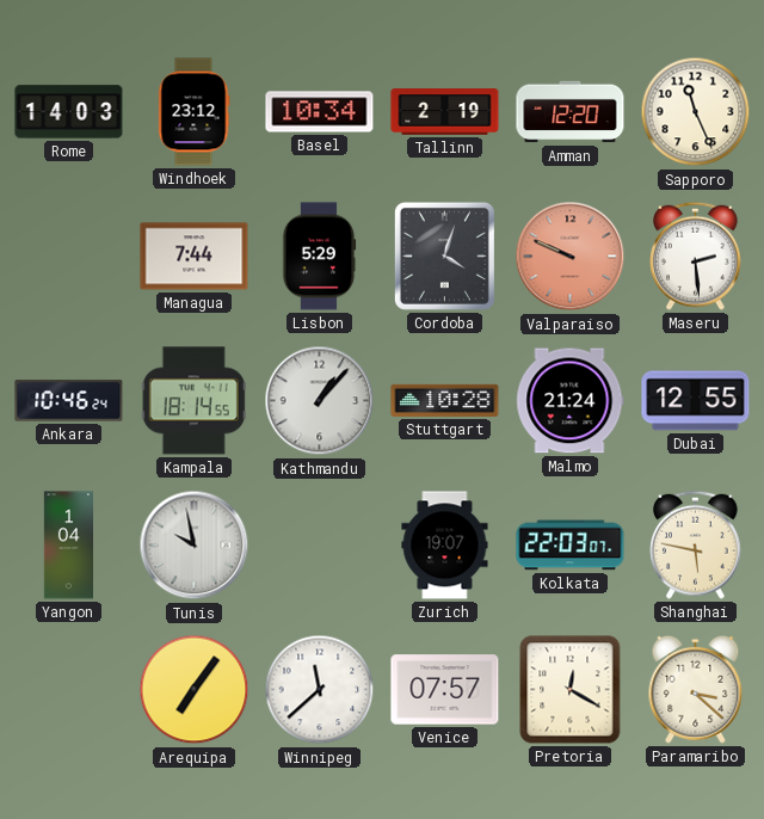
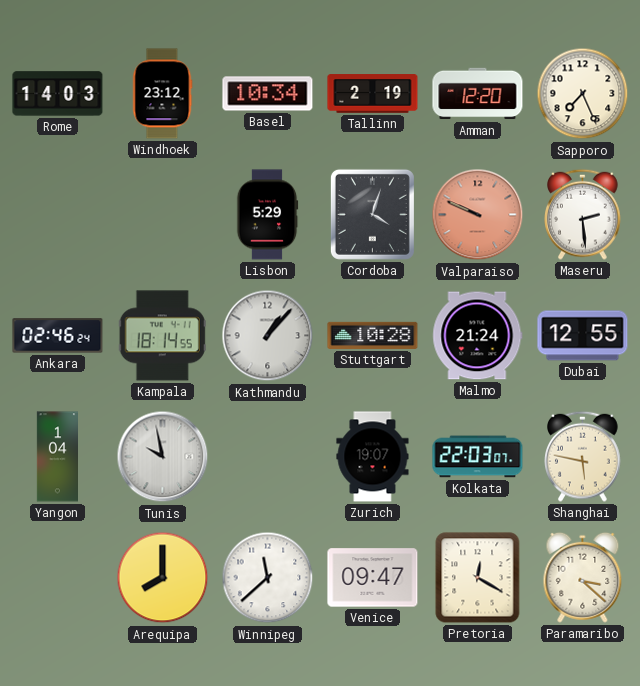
Sapporo: 11:26 -> 7:26
Managua: 7:44 -> none
Ankara: 10:46 -> 02:46
Arequipa: 7:06 -> 8:00
Venice: 07:57 -> 09:47
